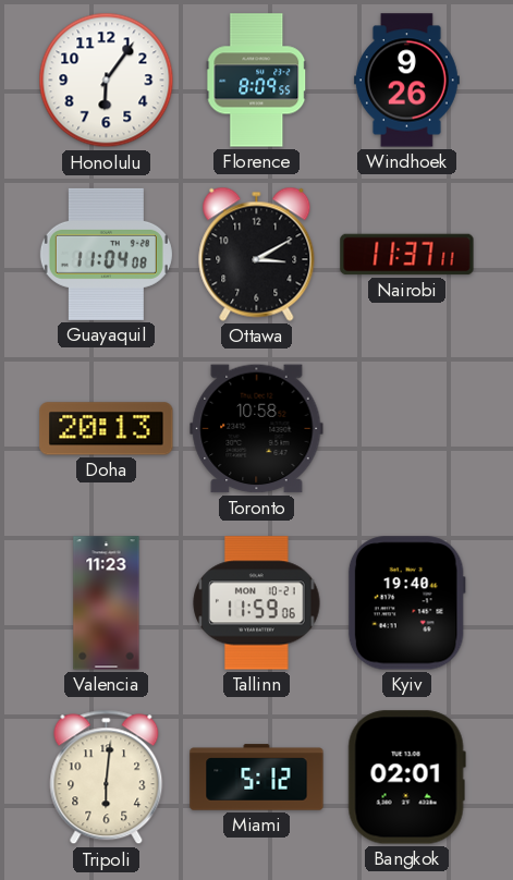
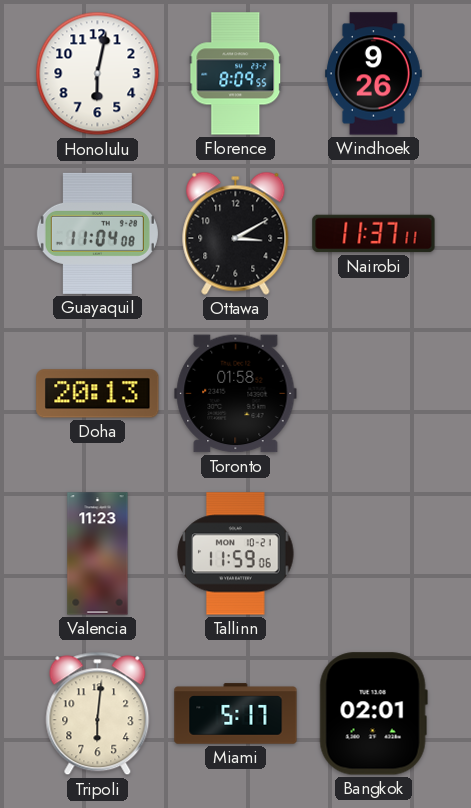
Honolulu: 6:06 -> 6:02
Toronto: 10:58 -> 01:58
Kyiv: 19:40 -> none
Miami: 5:12 -> 5:17
